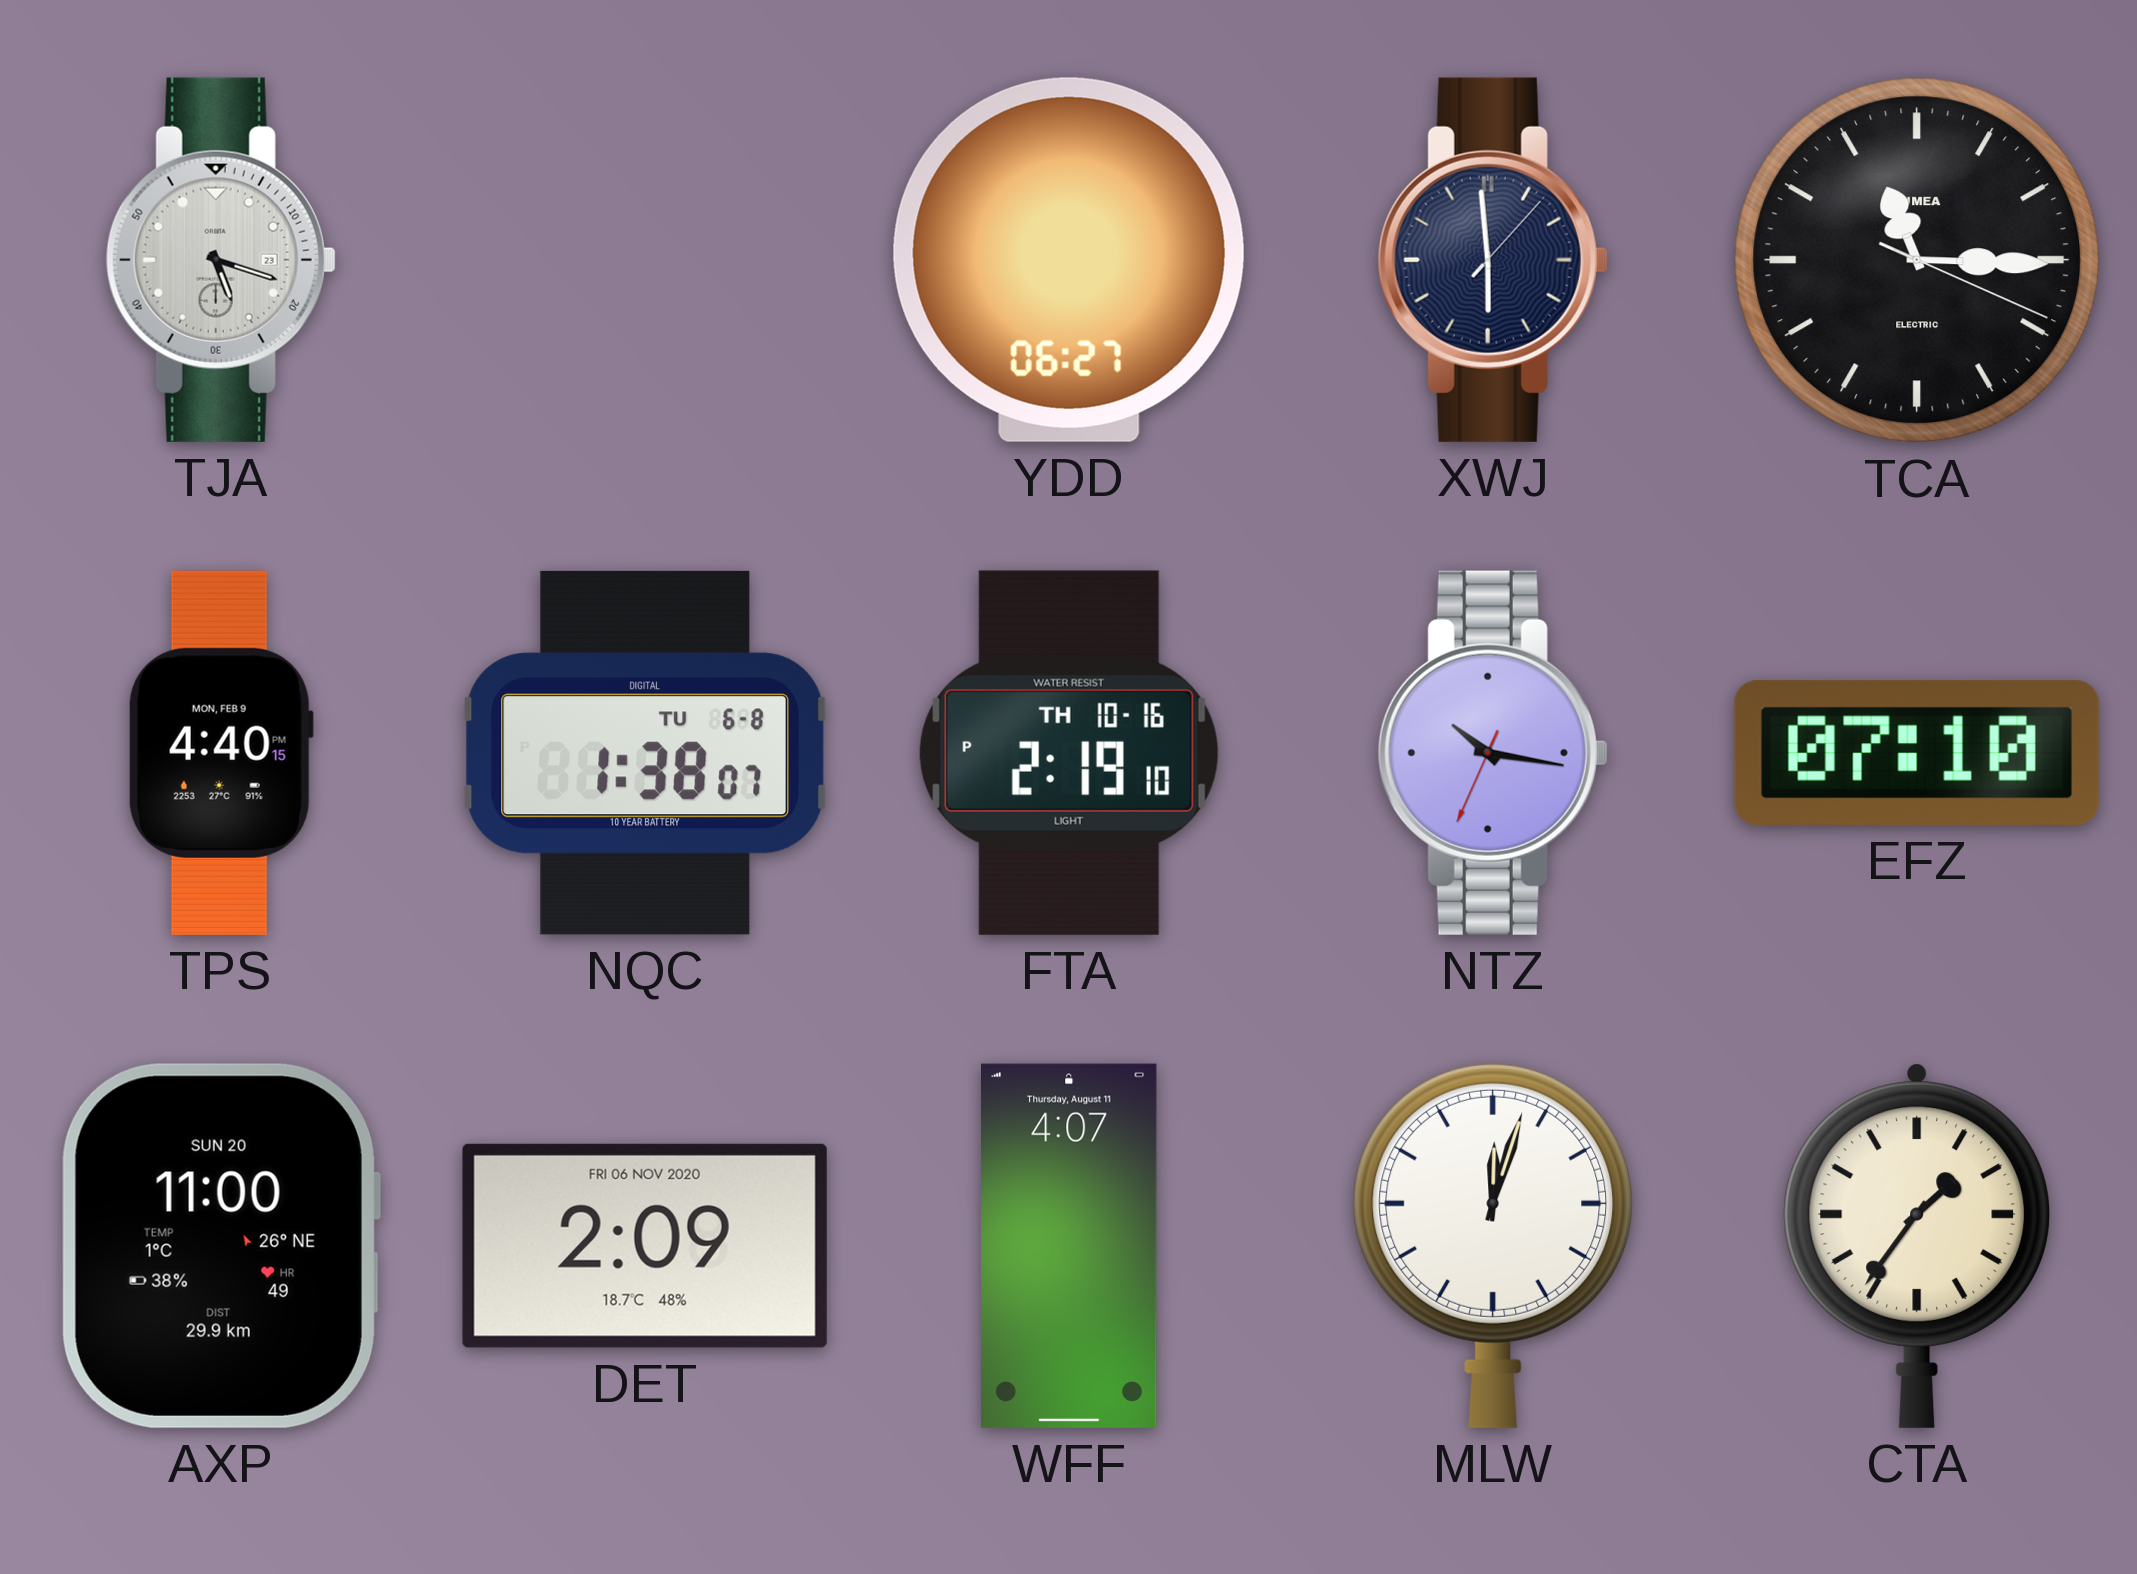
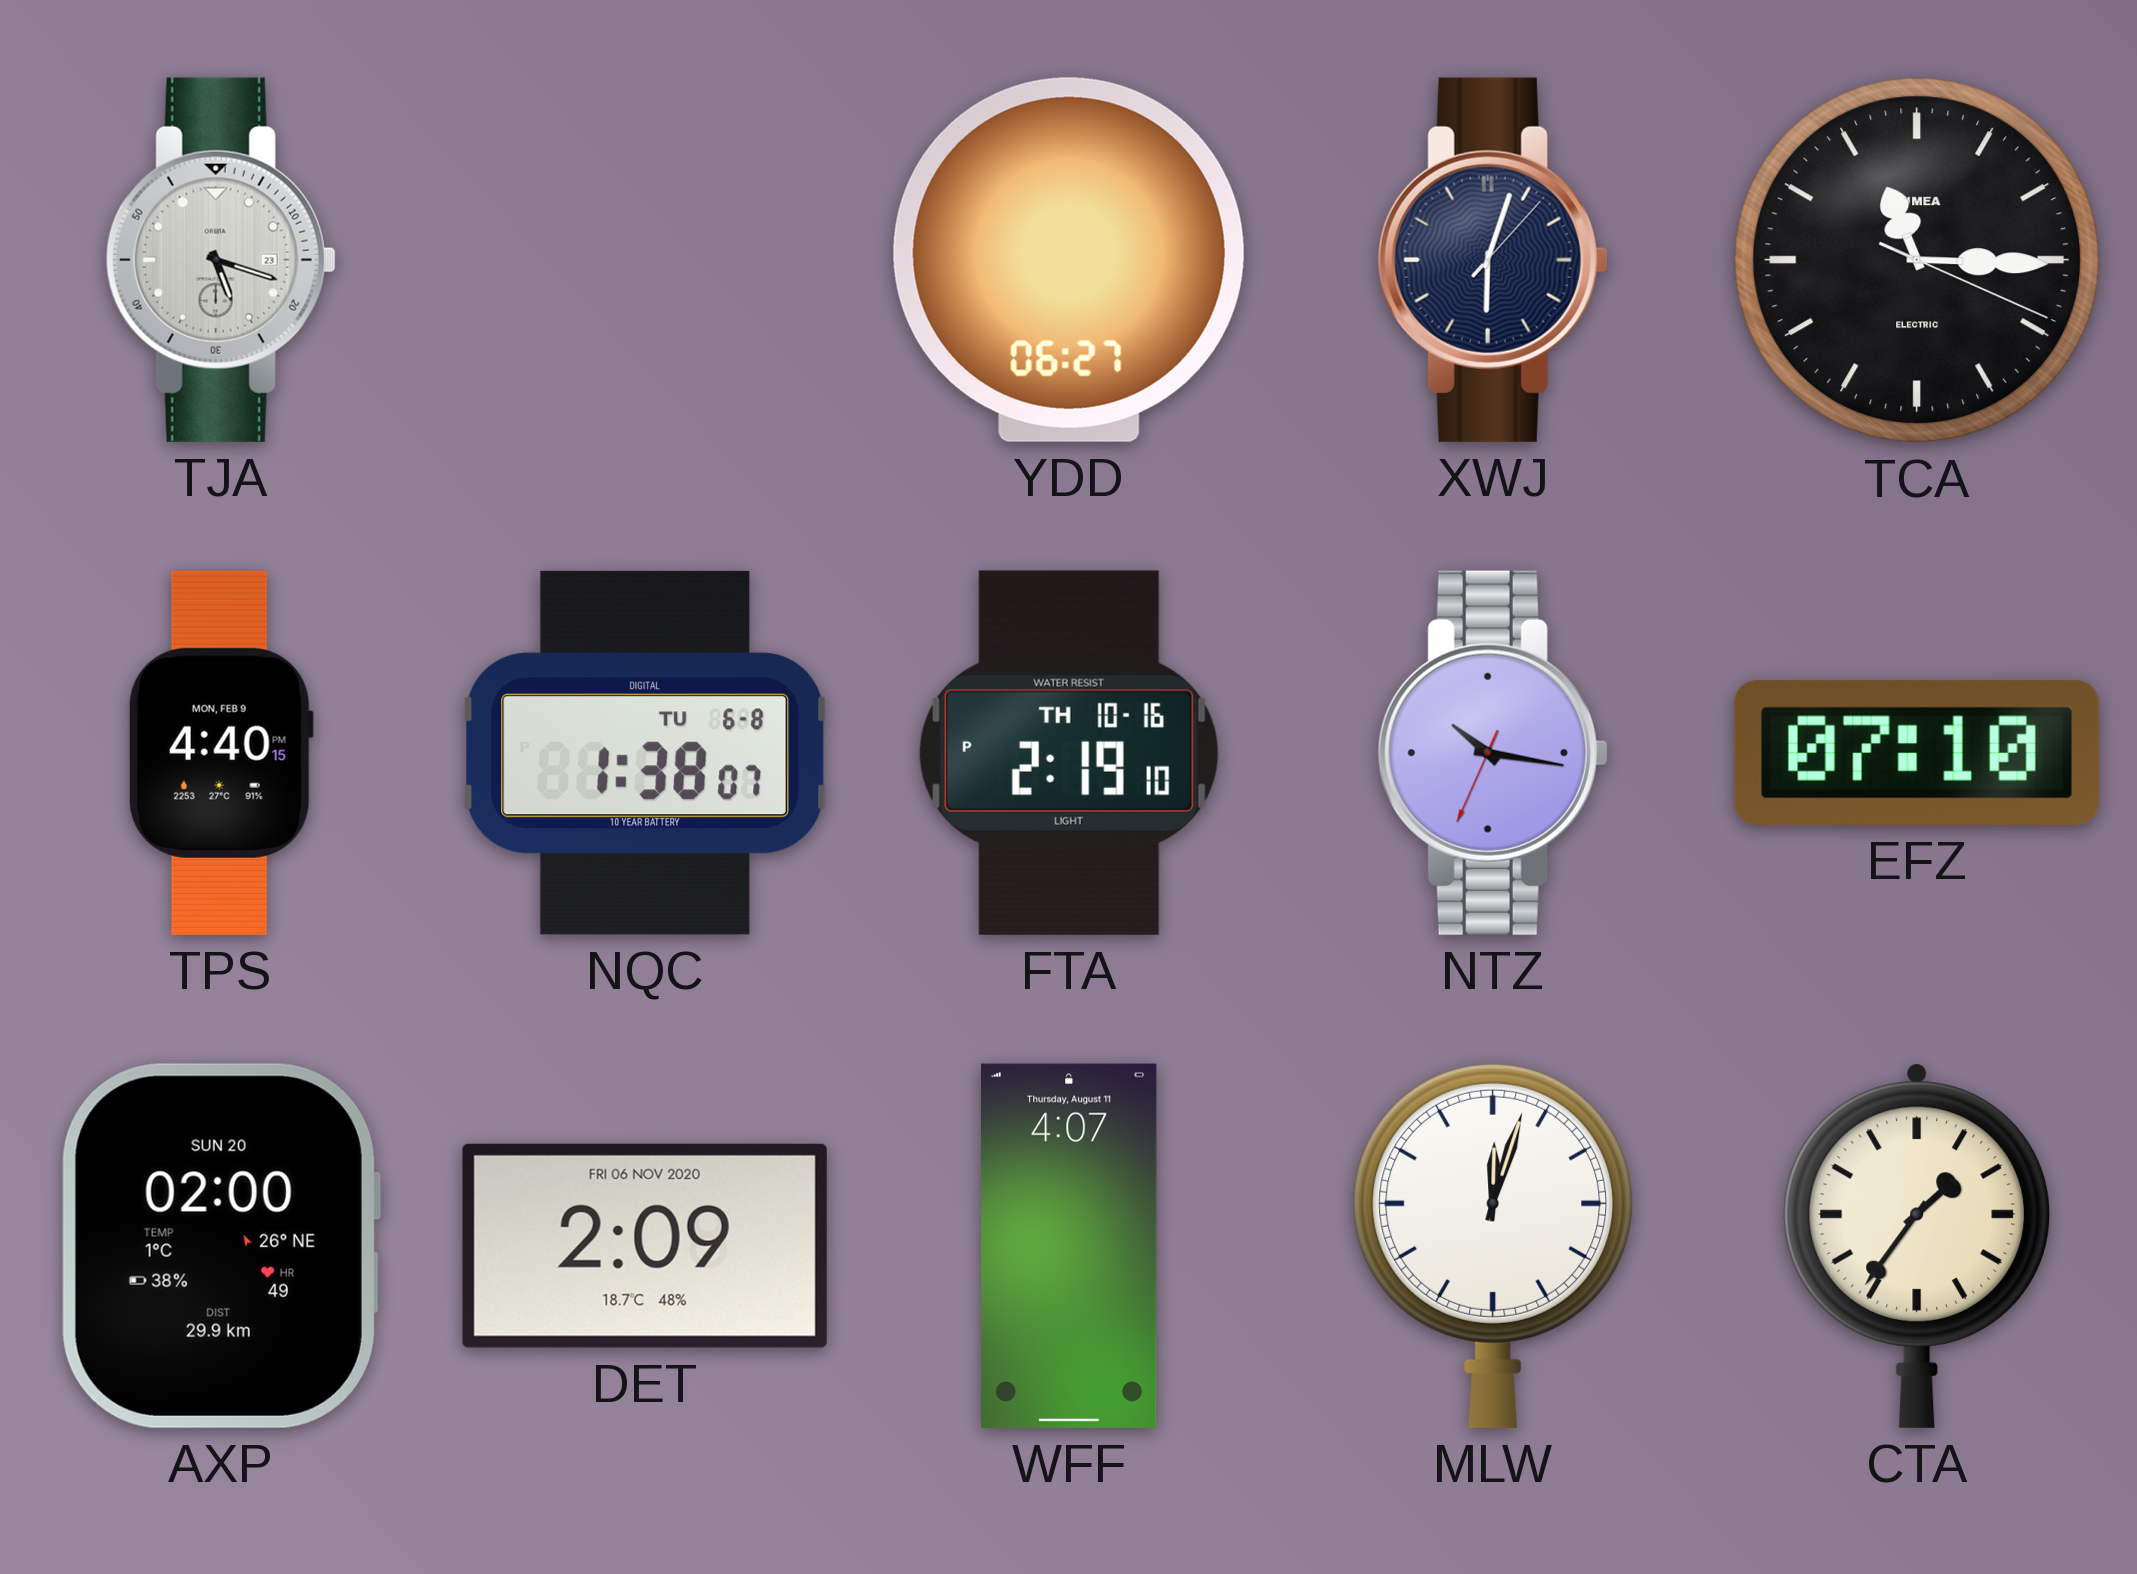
XWJ: 5:59 -> 6:03
AXP: 11:00 -> 02:00
